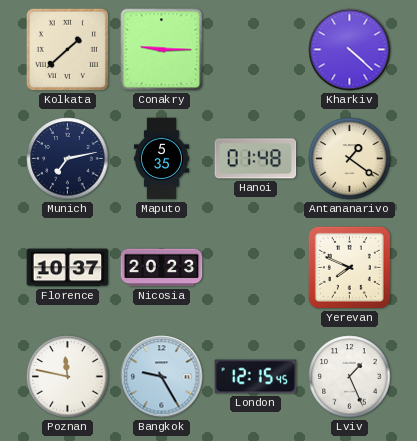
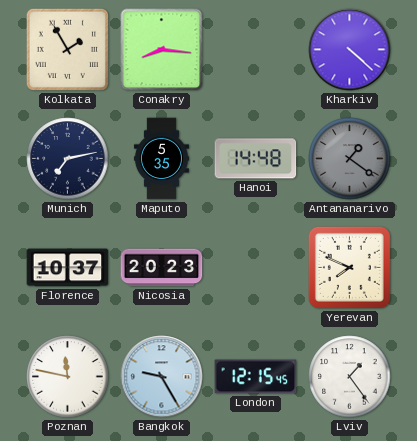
Kolkata: 1:38 -> 1:55
Conakry: 9:15 -> 8:16
Hanoi: 01:48 -> 14:48
Antananarivo dial: cream -> grey
Lviv: 1:26 -> 1:24
